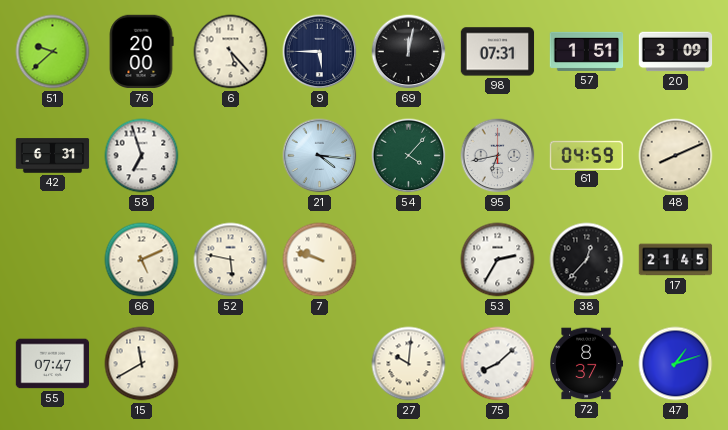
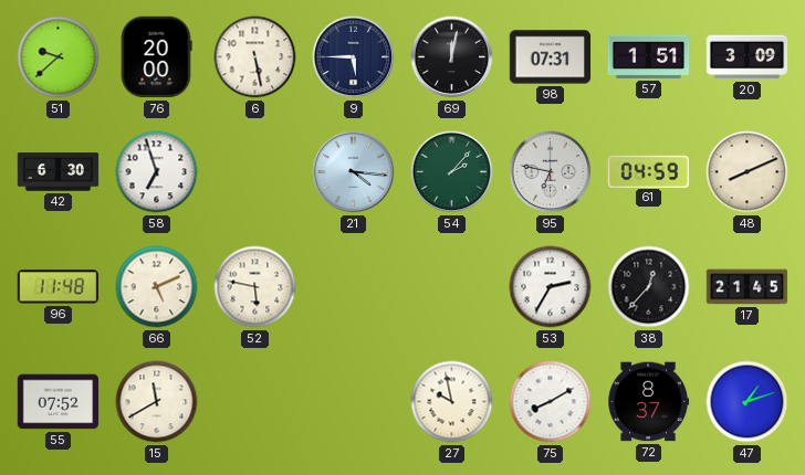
6: 5:23 -> 5:28
42: 6:31 -> 6:30
54: 4:07 -> 2:07
95: 6:43 -> 6:47
96: none -> 11:48
7: 9:48 -> none
55: 07:47 -> 07:52
27: 10:01 -> 9:58
75: 8:08 -> 8:10
